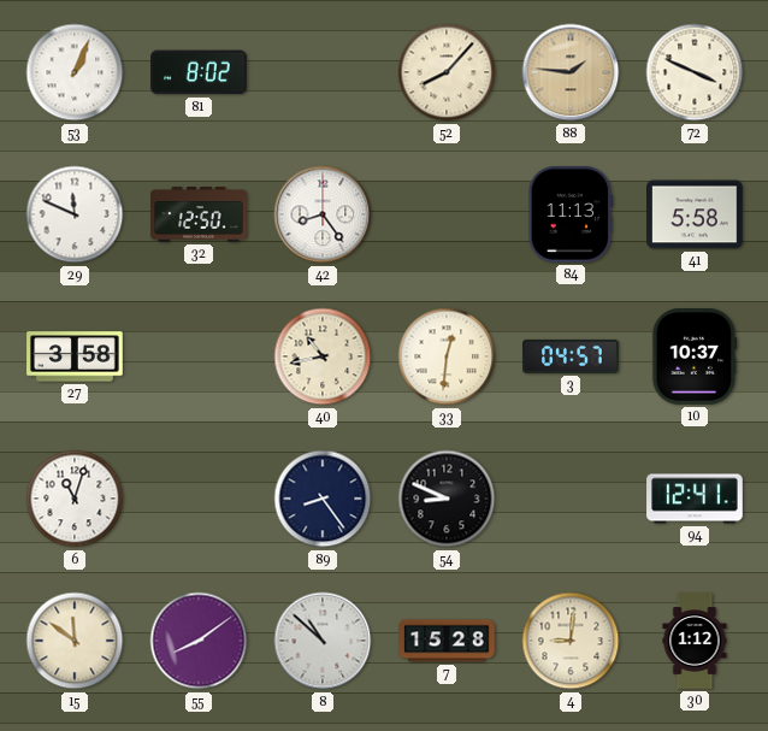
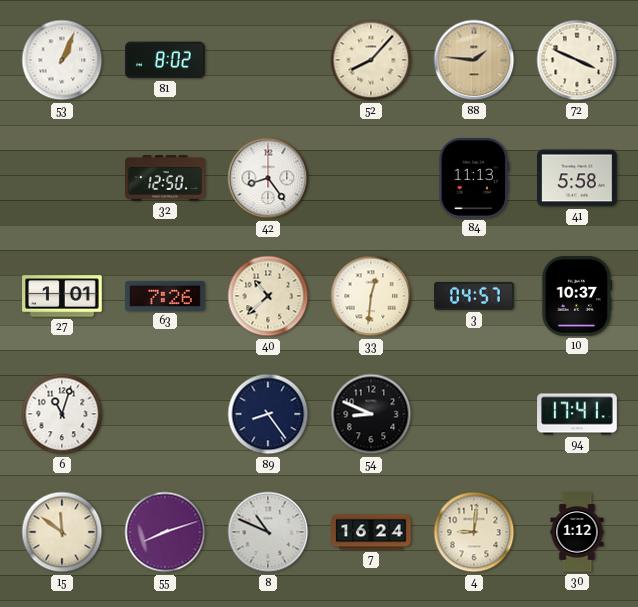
29: 11:49 -> none
27: 3:58 -> 1:01
63: none -> 7:26
40: 10:43 -> 10:38
94: 12:41 -> 17:41
55: 8:09 -> 8:12
8: 10:52 -> 10:49
7: 15:28 -> 16:24
